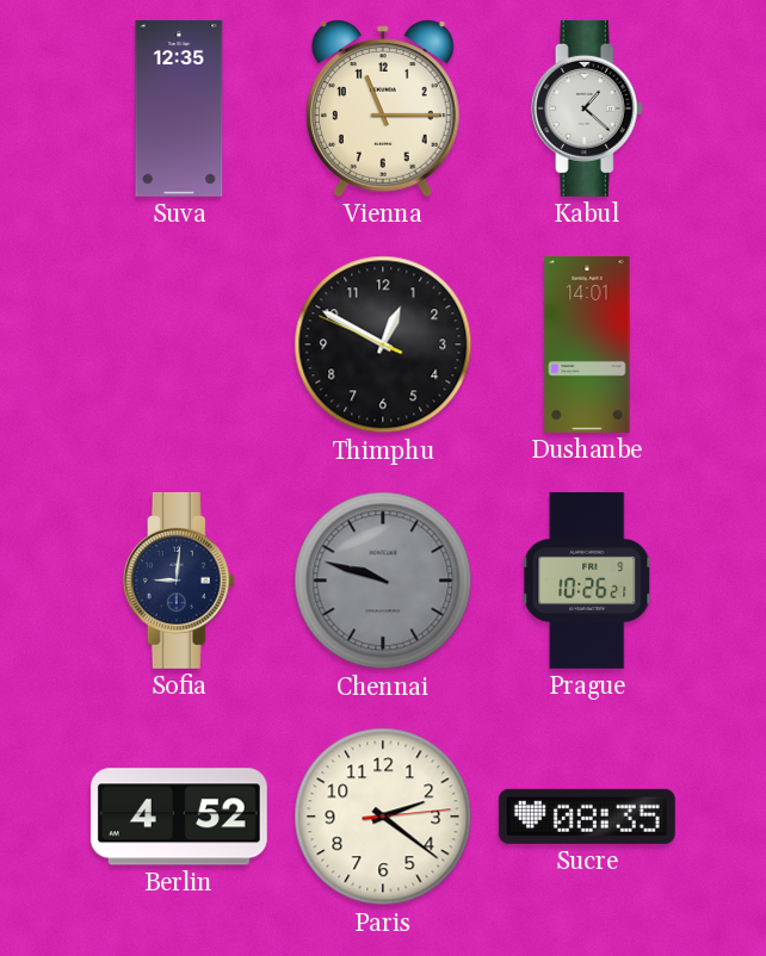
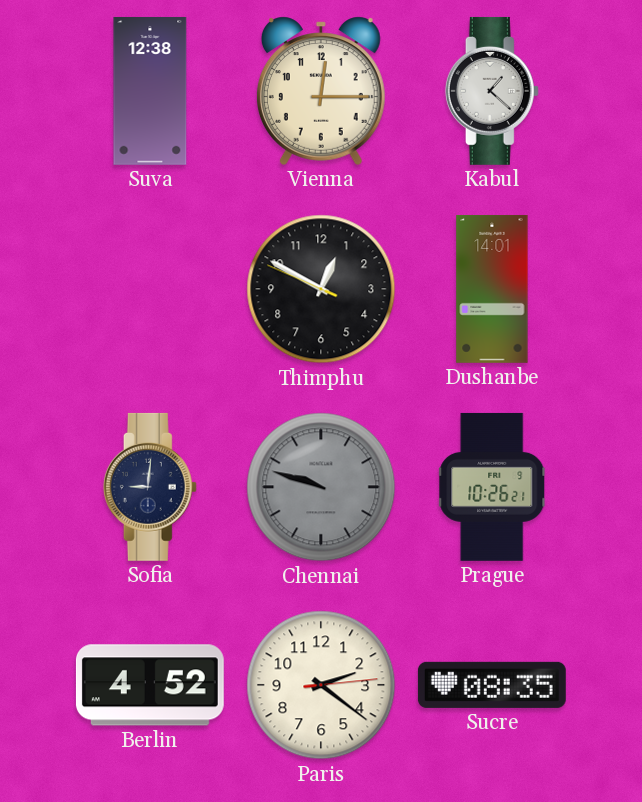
Suva: 12:35 -> 12:38
Vienna: 11:15 -> 12:15
